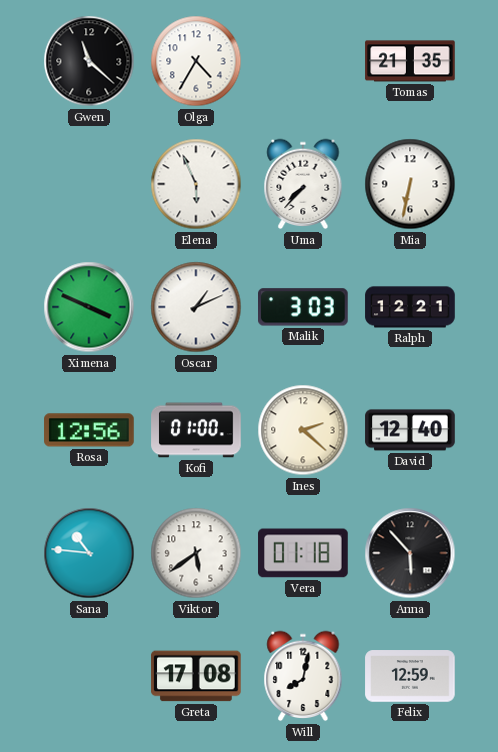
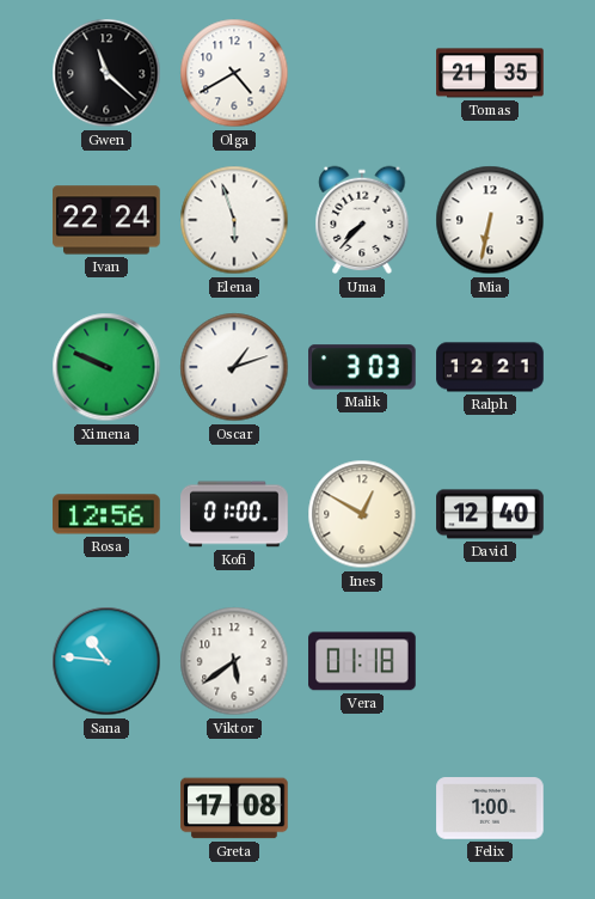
Olga: 4:35 -> 4:40
Ivan: none -> 22:24
Elena: 5:56 -> 5:57
Ximena: 3:49 -> 9:49
Oscar: 1:11 -> 1:12
Ines: 2:22 -> 12:50
Anna: 5:53 -> none
Will: 8:02 -> none
Felix: 12:59 -> 1:00
